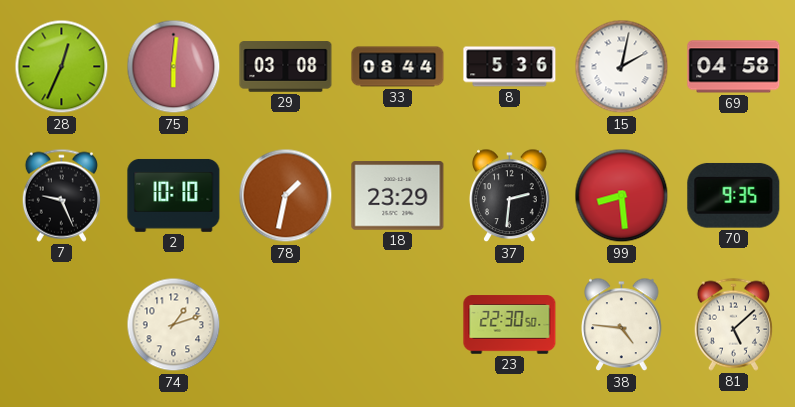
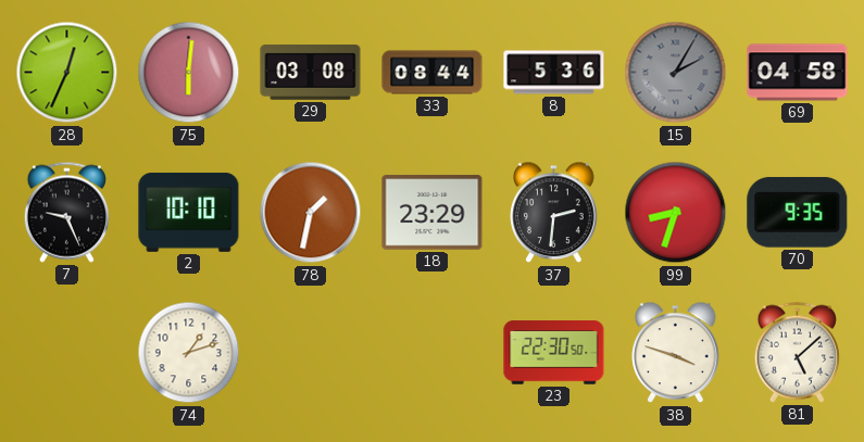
15: 2:02 -> 2:05
15 dial: white -> grey
99: 8:29 -> 8:33
38: 4:46 -> 3:48
